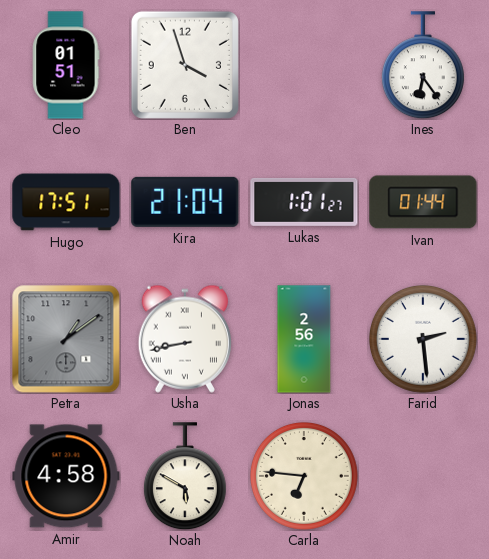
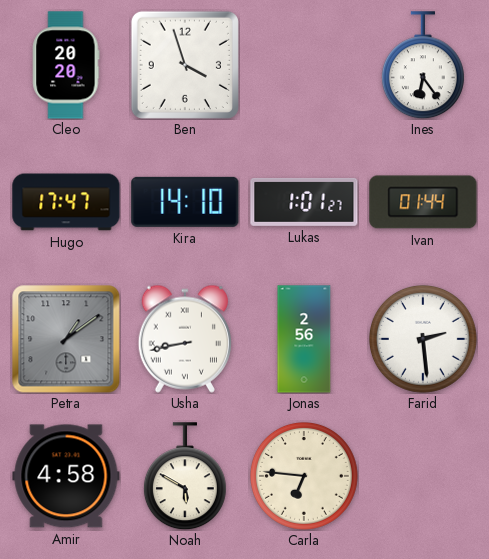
Cleo: 01:51 -> 20:20
Hugo: 17:51 -> 17:47
Kira: 21:04 -> 14:10
